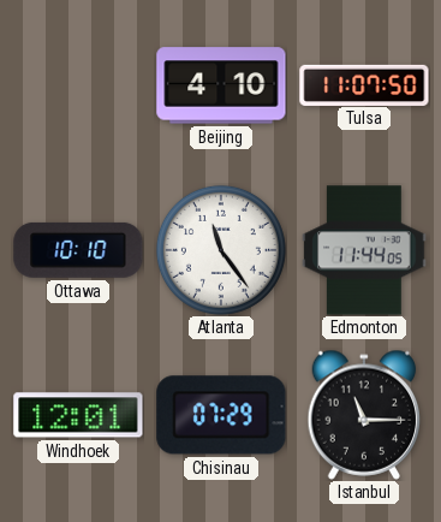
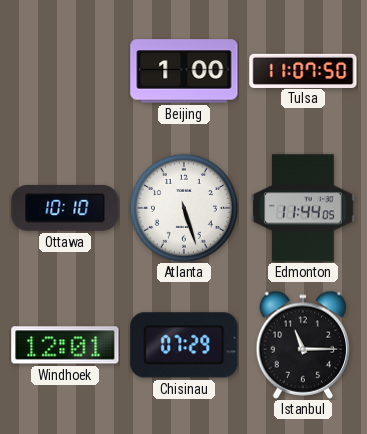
Beijing: 4:10 -> 1:00
Atlanta: 11:24 -> 5:27
